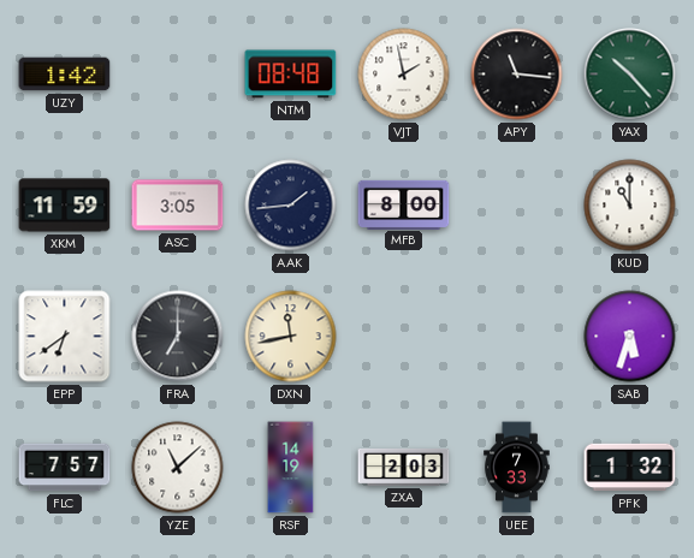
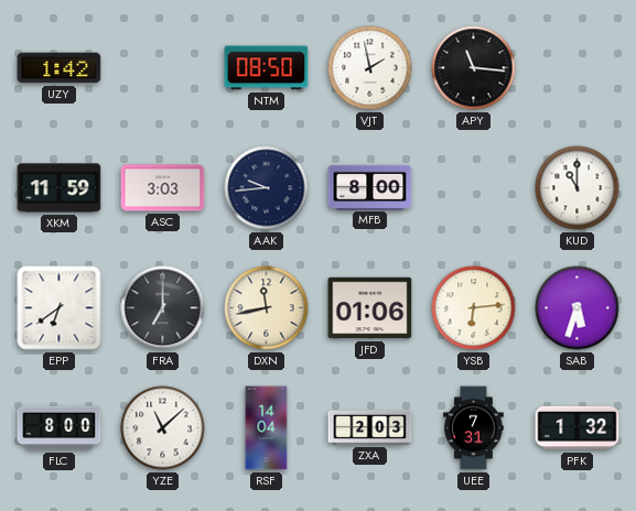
NTM: 08:48 -> 08:50
YAX: 10:23 -> none
ASC: 3:05 -> 3:03
AAK: 1:44 -> 9:44
JFD: none -> 01:06
YSB: none -> 6:14
FLC: 7:57 -> 8:00
RSF: 14:19 -> 14:04
UEE: 7:33 -> 7:31
